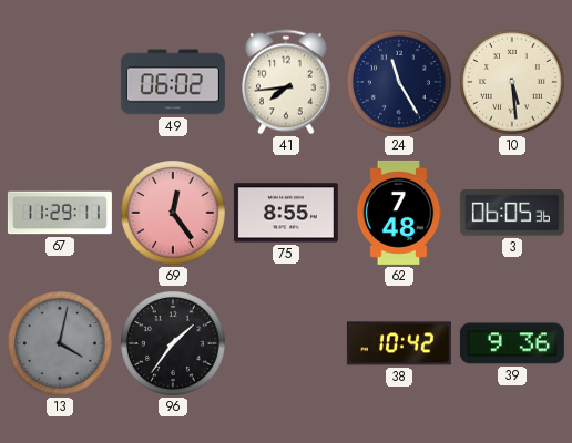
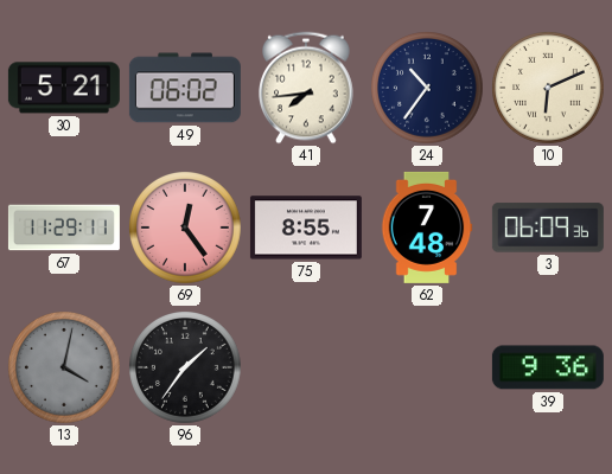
30: none -> 5:21
24: 11:25 -> 10:36
10: 5:29 -> 6:11
3: 06:05 -> 06:09
38: 10:42 -> none
